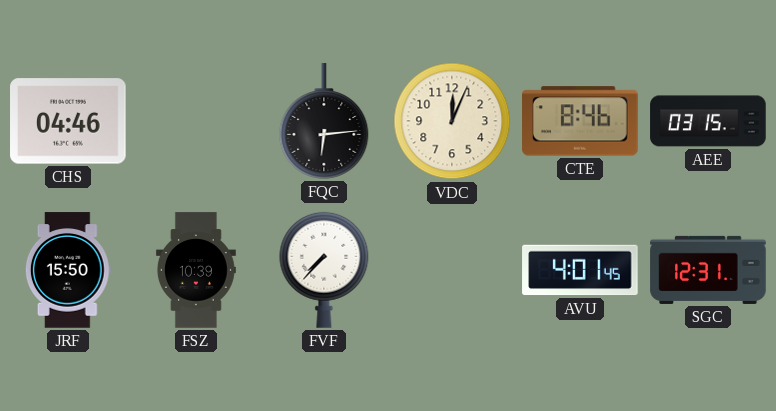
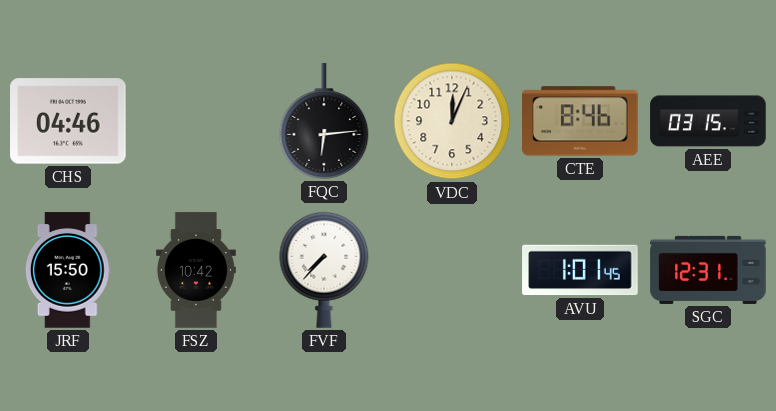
FSZ: 10:39 -> 10:42
AVU: 4:01 -> 1:01
